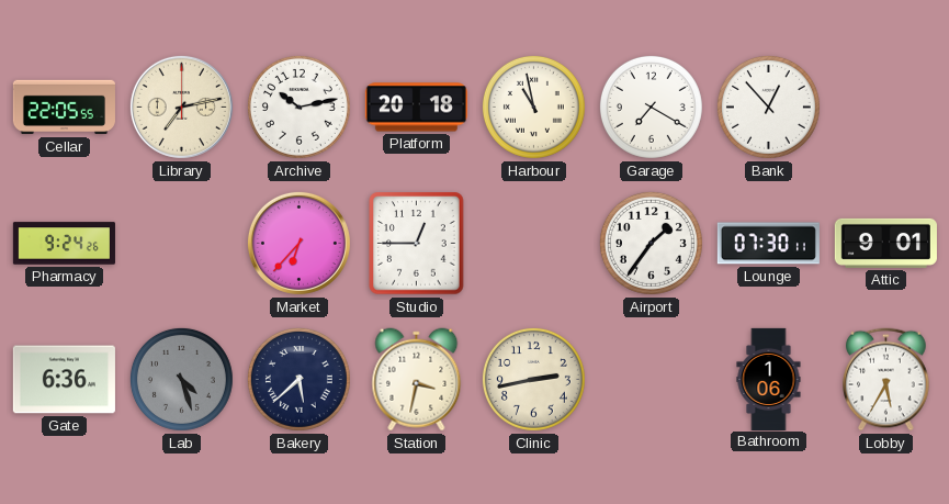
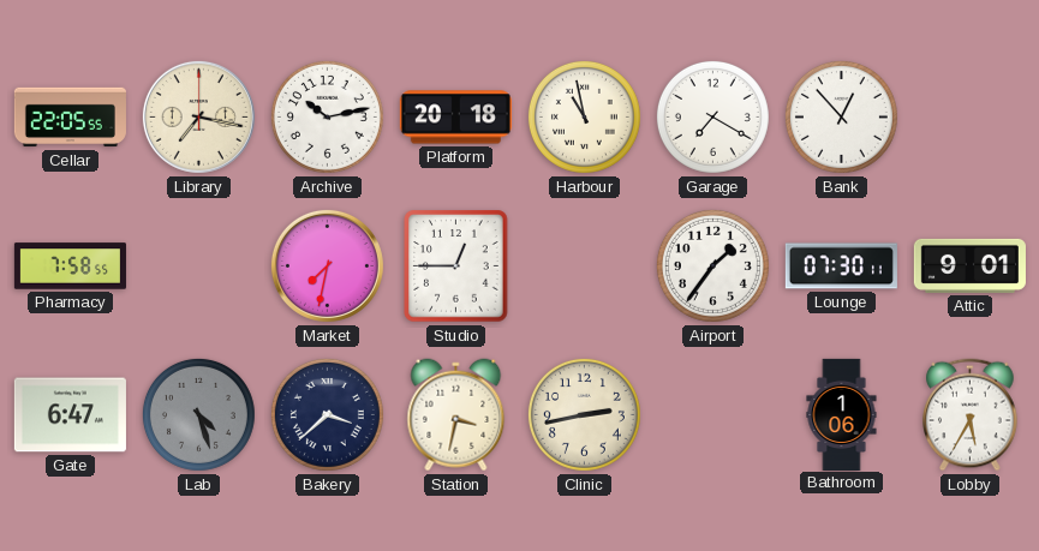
Library: 7:13 -> 7:17
Pharmacy: 9:24 -> 7:58
Market: 6:37 -> 7:32
Gate: 6:36 -> 6:47
Bakery: 5:38 -> 3:38
